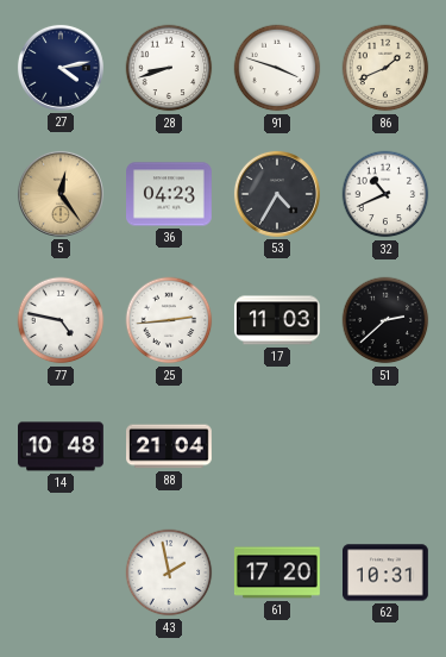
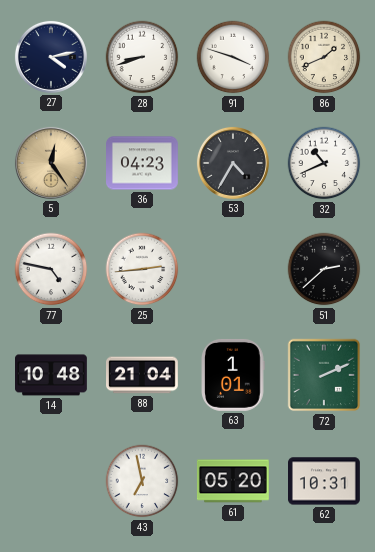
17: 11:03 -> none
63: none -> 1:01
72: none -> 2:11
43: 1:58 -> 6:58
61: 17:20 -> 05:20
